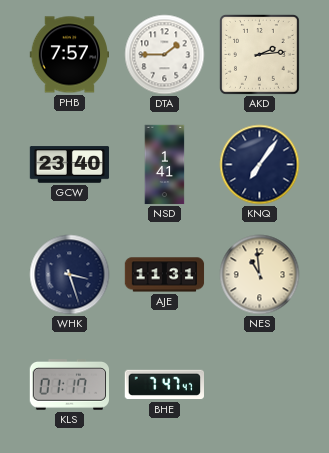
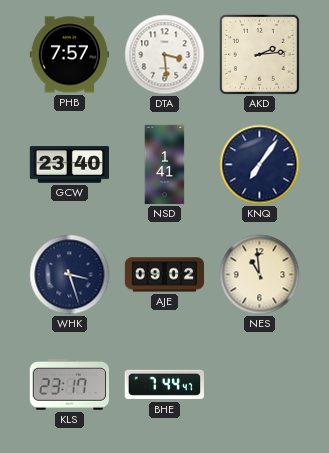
DTA: 1:45 -> 3:29
AJE: 11:31 -> 09:02
KLS: 01:17 -> 23:17
BHE: 7:47 -> 7:44
